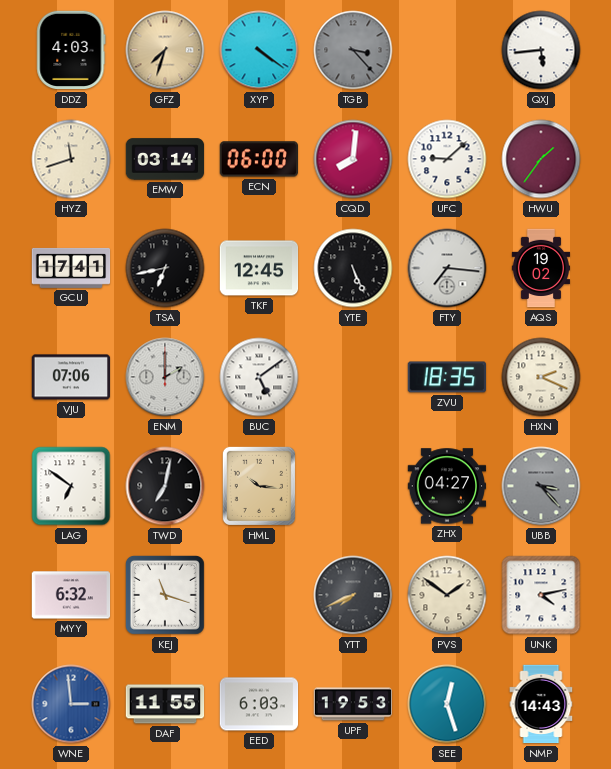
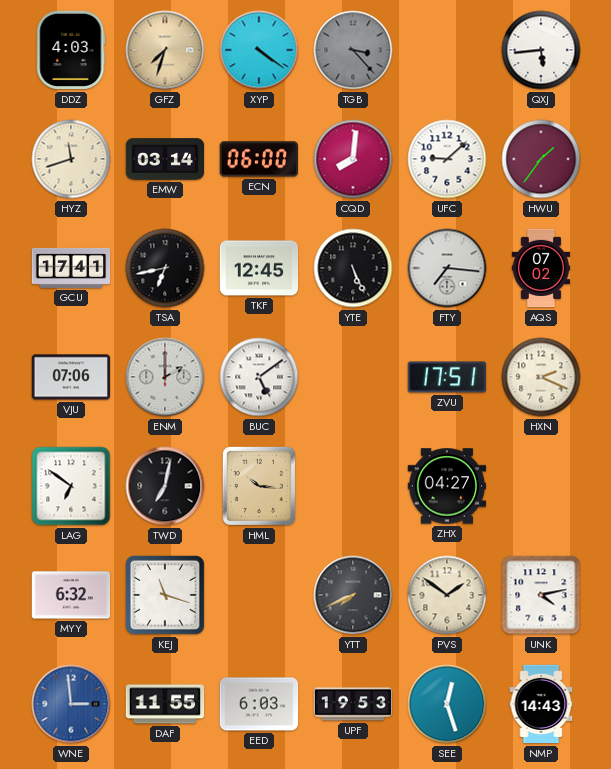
AQS: 19:02 -> 07:02
ZVU: 18:35 -> 17:51
UBB: 3:23 -> none
